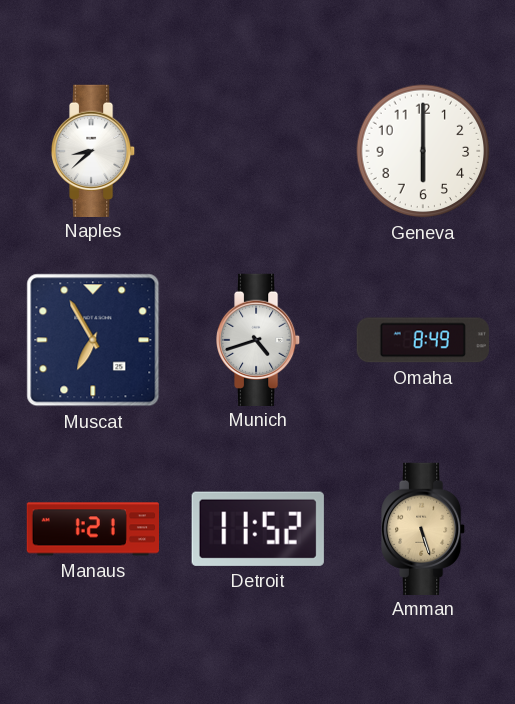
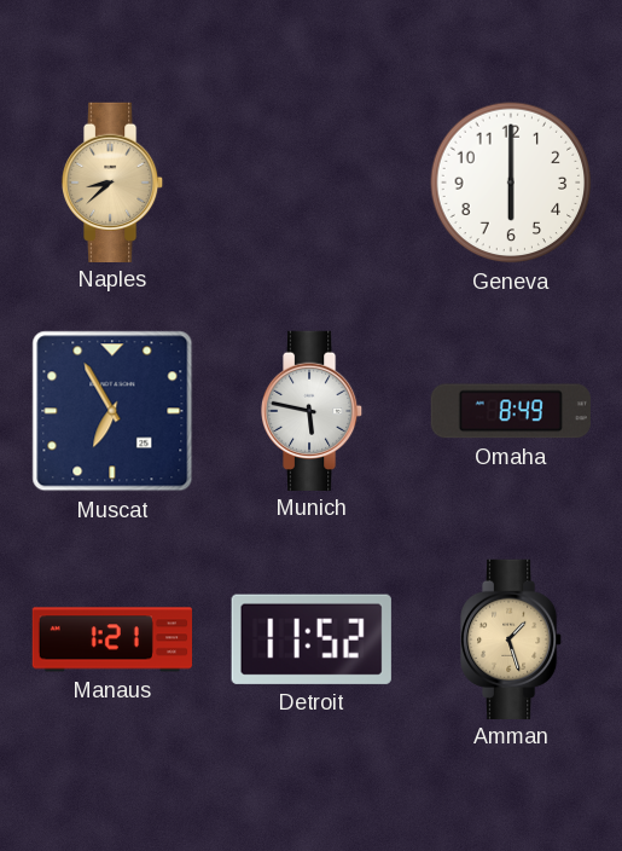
Naples dial: white -> champagne
Munich: 4:42 -> 5:47
Amman: 5:27 -> 1:27
